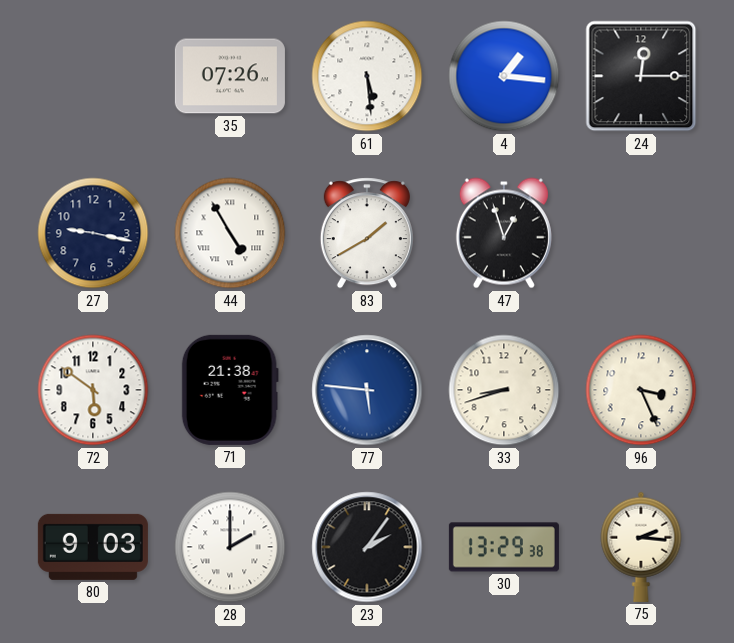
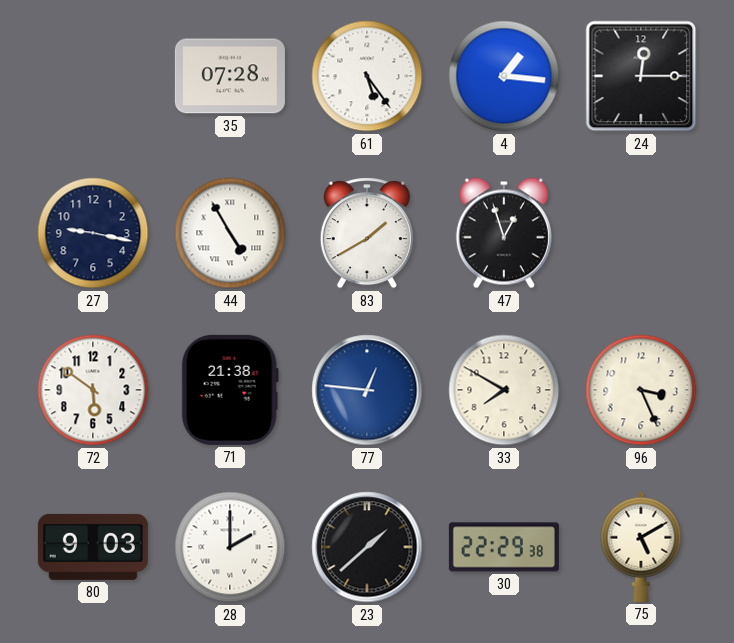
35: 07:26 -> 07:28
61: 5:29 -> 5:24
77: 5:46 -> 12:46
33: 8:42 -> 7:50
23: 2:06 -> 1:38
30: 13:29 -> 22:29
75: 2:16 -> 5:10
